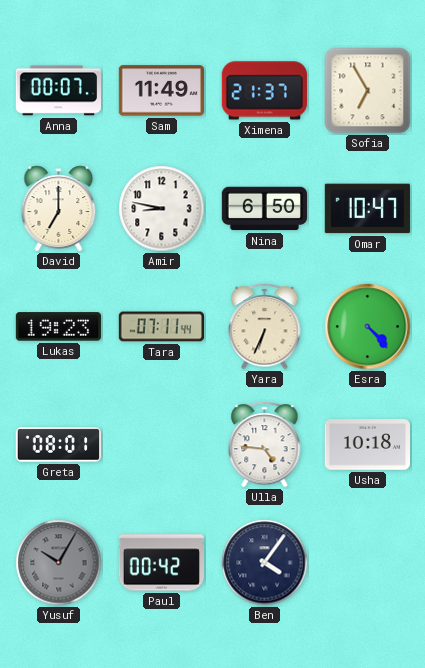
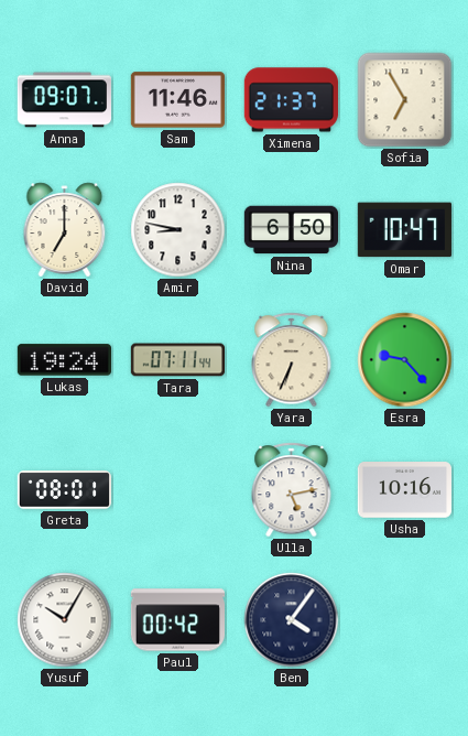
Anna: 00:07 -> 09:07
Sam: 11:49 -> 11:46
Lukas: 19:23 -> 19:24
Esra: 4:23 -> 9:23
Ulla: 4:46 -> 5:13
Usha: 10:18 -> 10:16
Yusuf dial: grey -> white
